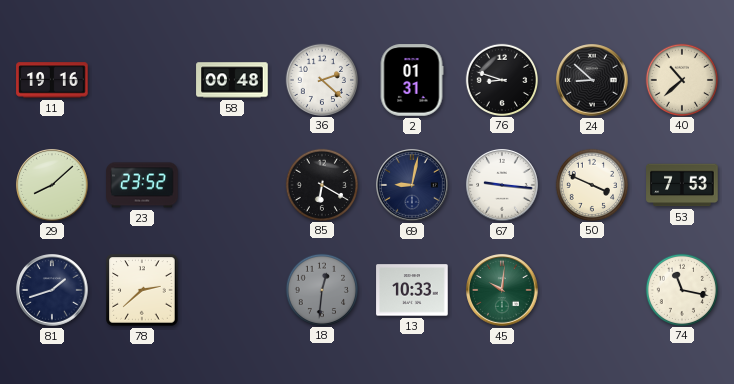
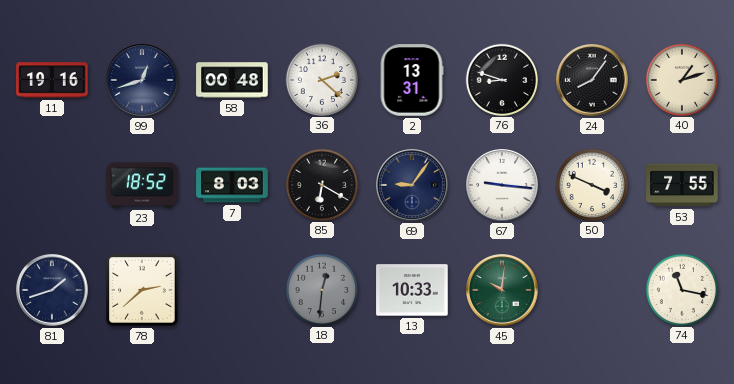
99: none -> 12:42
2: 01:31 -> 13:31
24: 8:52 -> 8:06
40: 10:38 -> 1:12
29: 8:08 -> none
23: 23:52 -> 18:52
7: none -> 8:03
69: 9:02 -> 9:06
53: 7:53 -> 7:55
